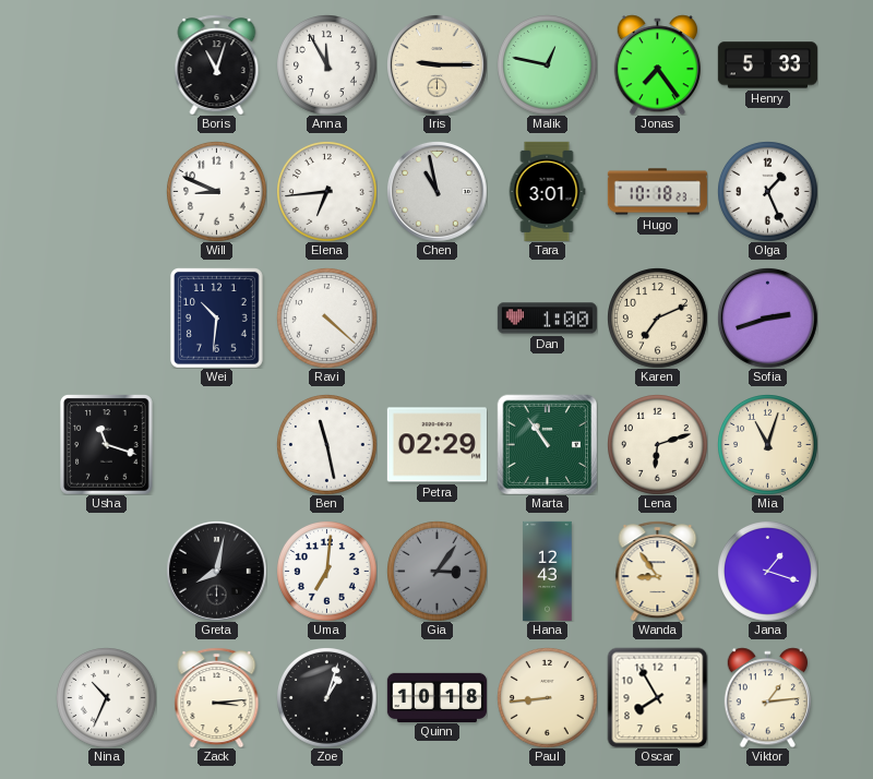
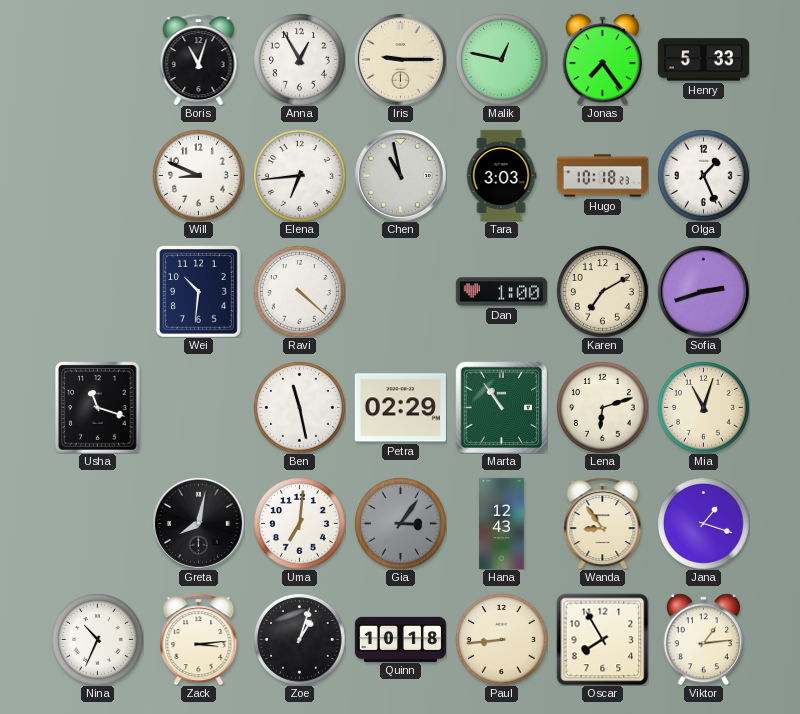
Anna: 11:55 -> 12:55
Tara: 3:01 -> 3:03
Karen: 7:11 -> 7:10
